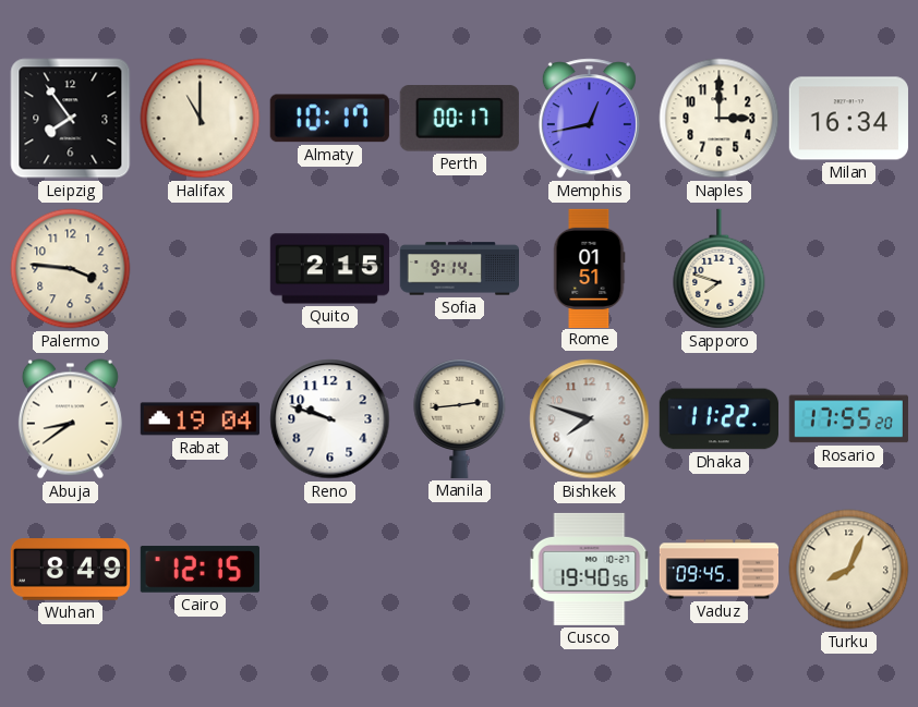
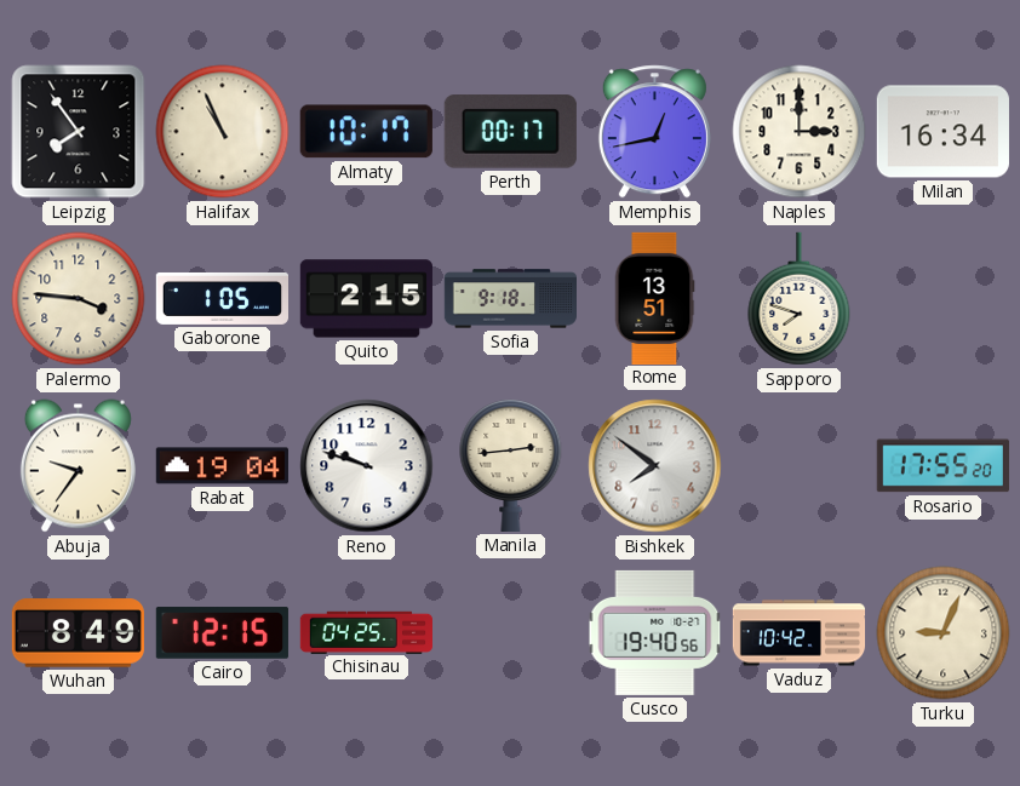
Halifax: 11:00 -> 10:56
Gaborone: none -> 1:05
Sofia: 9:14 -> 9:18
Rome: 01:51 -> 13:51
Abuja: 8:39 -> 9:36
Bishkek: 7:48 -> 7:51
Dhaka: 11:22 -> none
Chisinau: none -> 04:25
Vaduz: 09:45 -> 10:42
Turku: 8:04 -> 9:04
